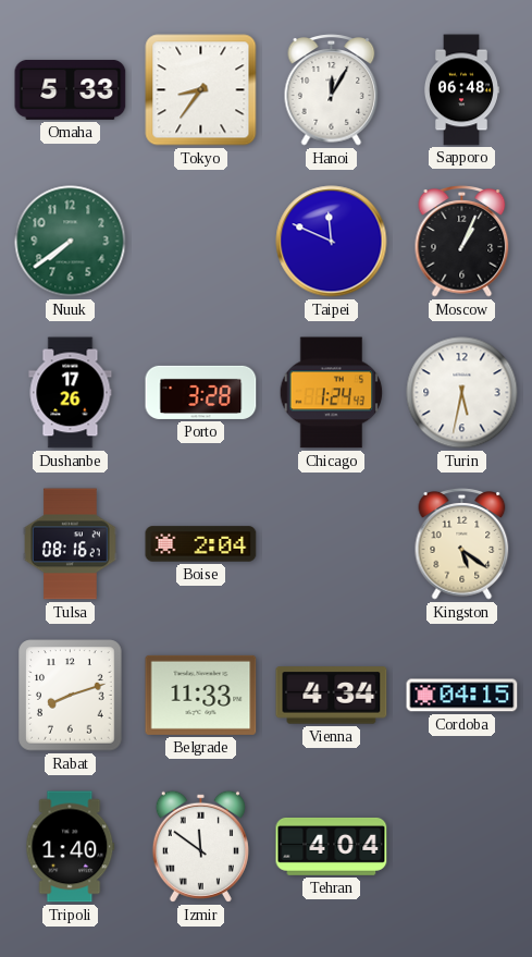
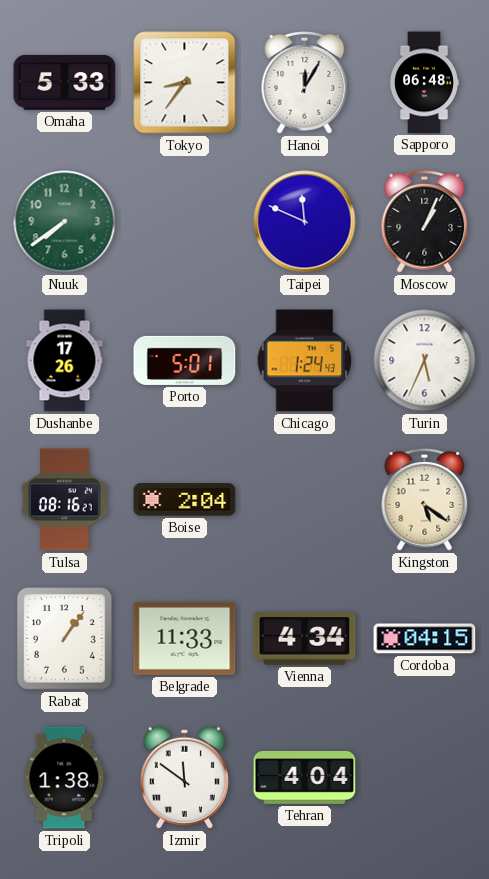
Porto: 3:28 -> 5:01
Turin: 5:32 -> 5:34
Rabat: 8:12 -> 1:06
Tripoli: 1:40 -> 1:38
